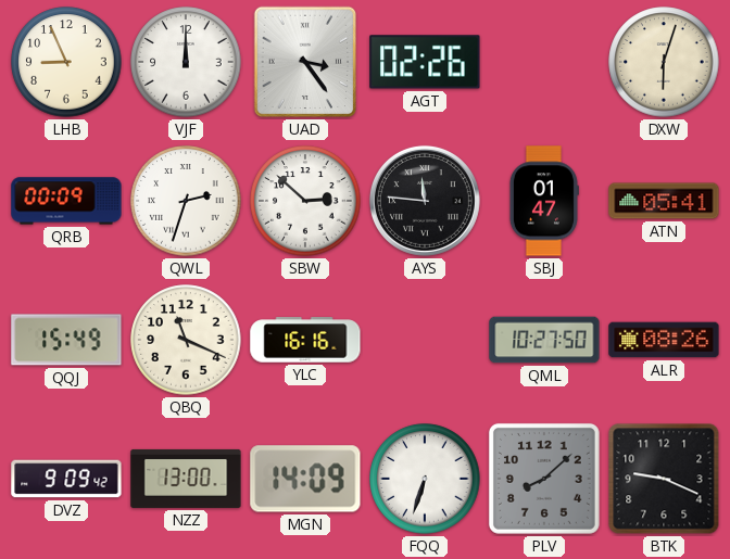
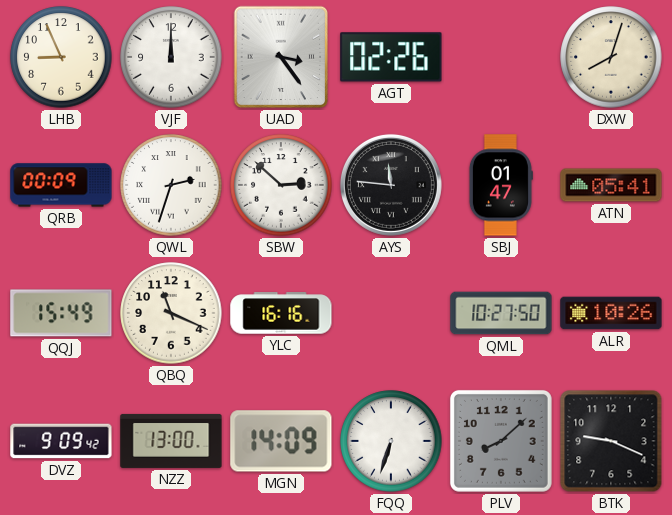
DXW: 6:03 -> 8:03
ALR: 08:26 -> 10:26
